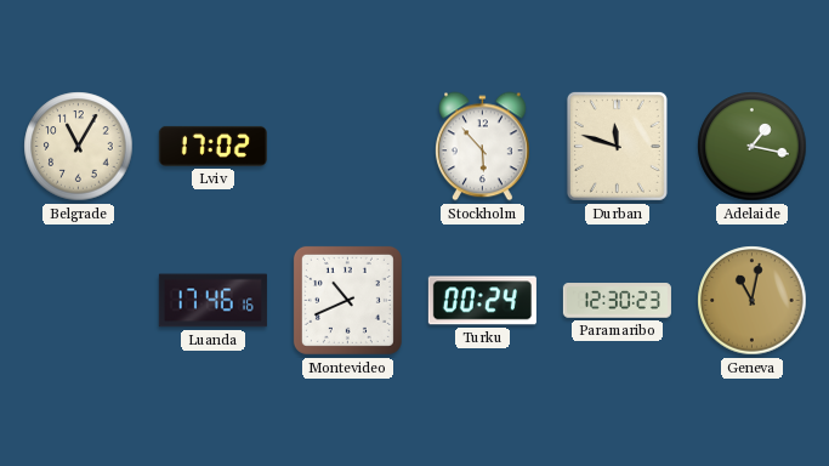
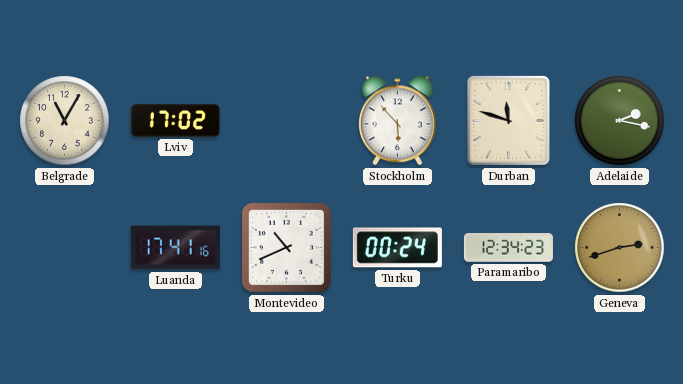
Adelaide: 1:17 -> 2:17
Luanda: 17:46 -> 17:41
Paramaribo: 12:30 -> 12:34
Geneva: 11:02 -> 2:42
